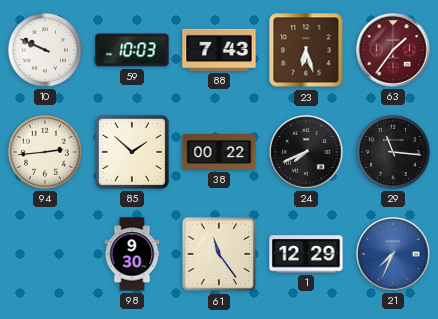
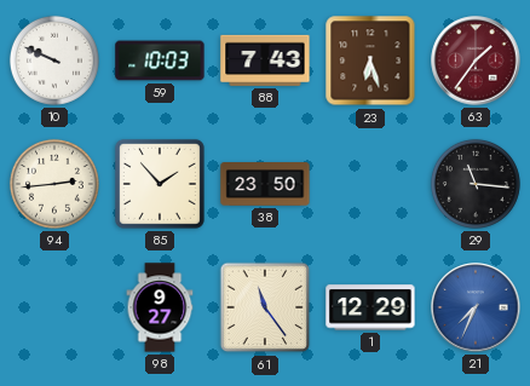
85: 1:52 -> 1:53
38: 00:22 -> 23:50
24: 7:41 -> none
98: 9:30 -> 9:27
